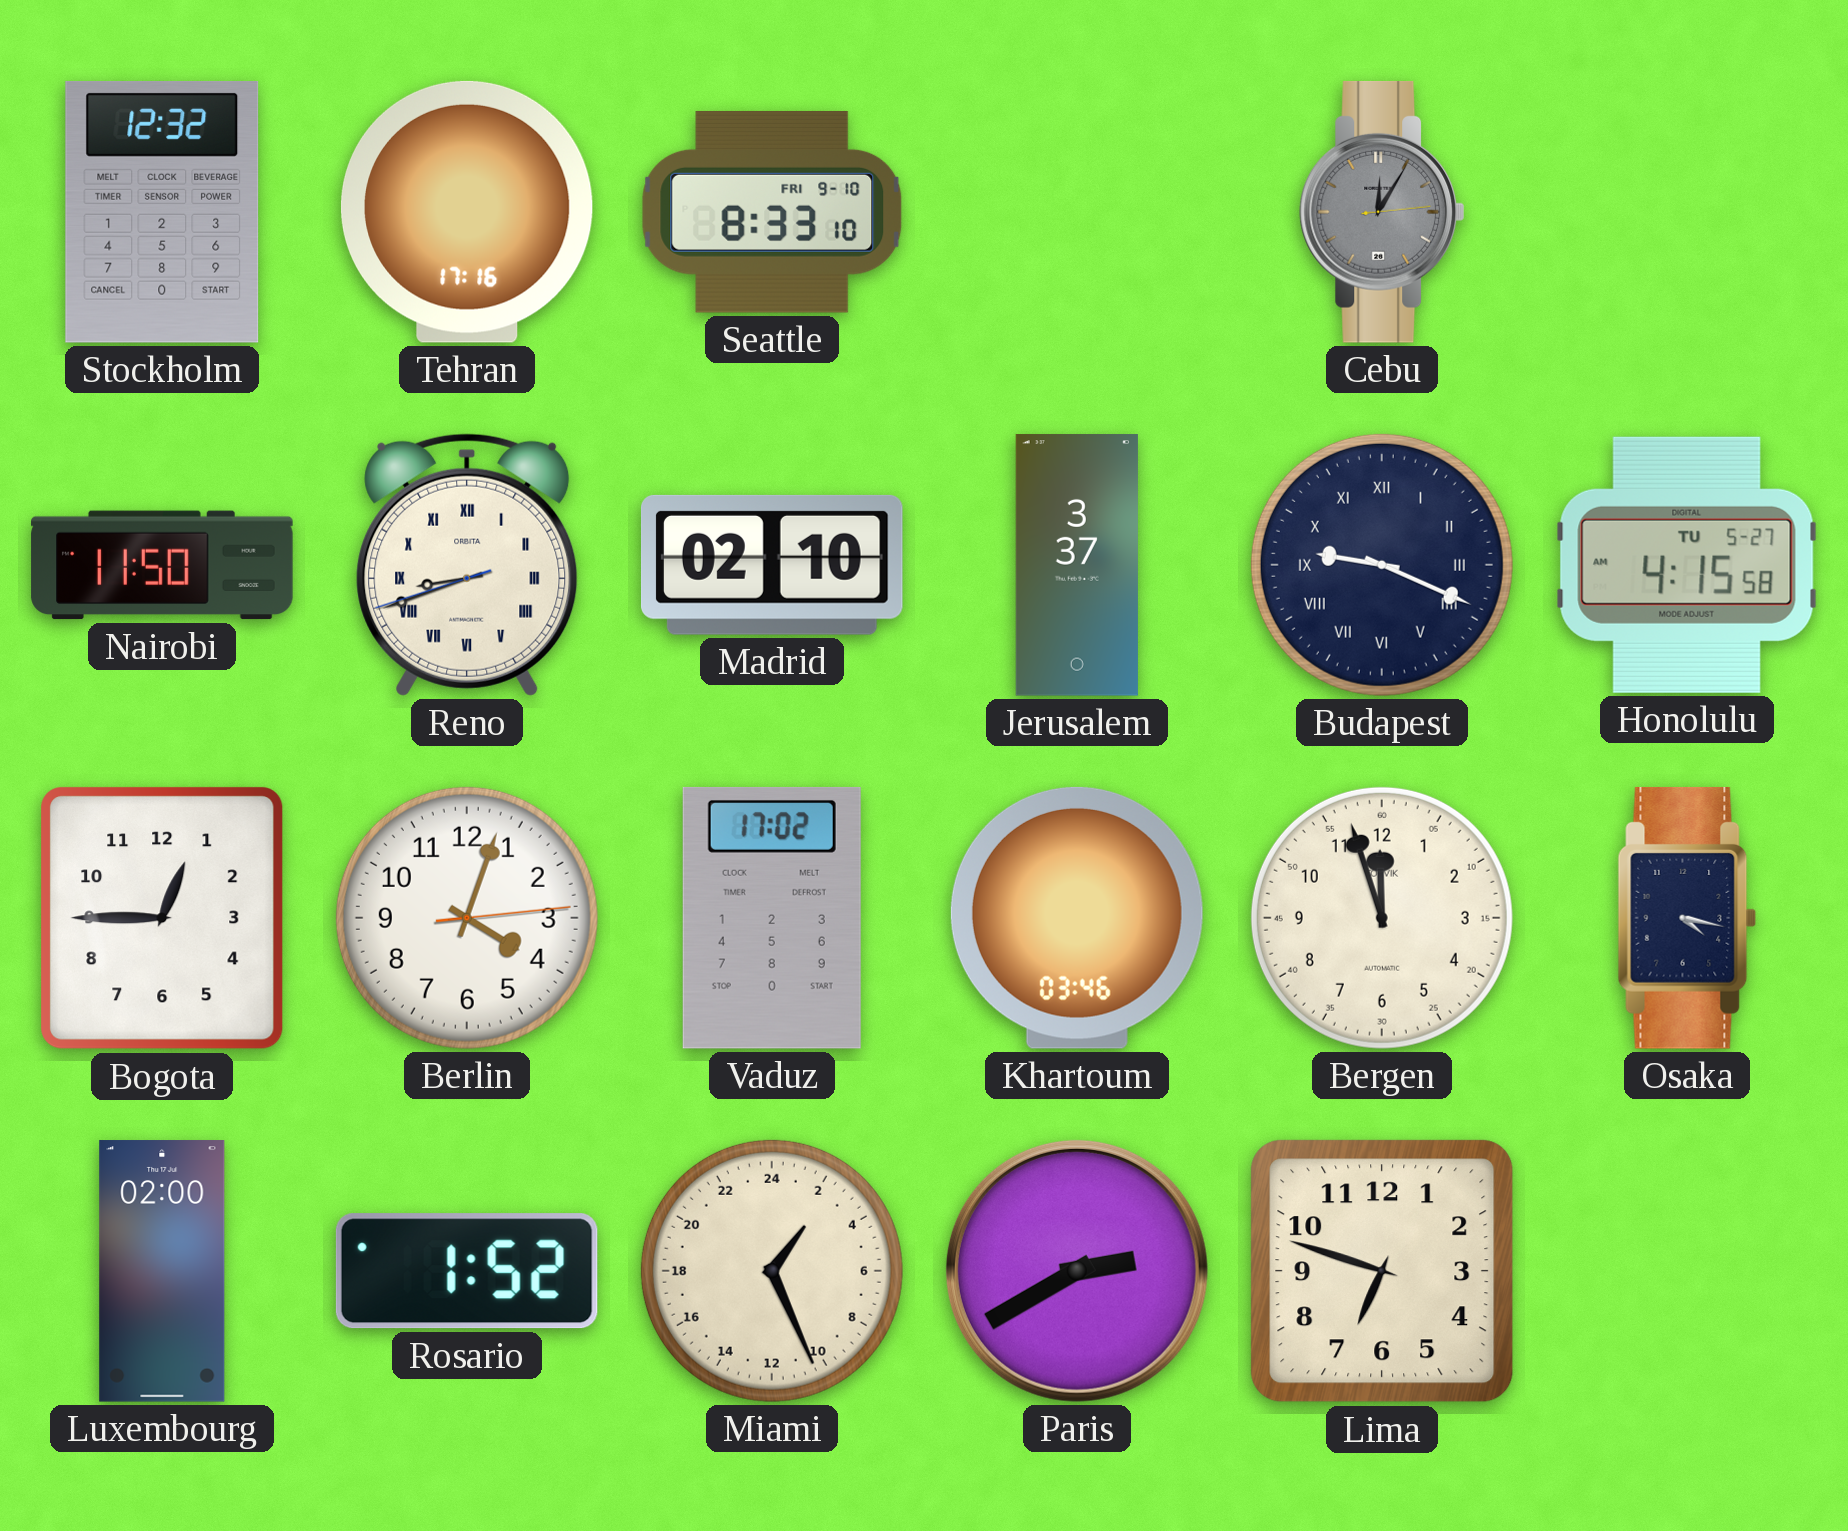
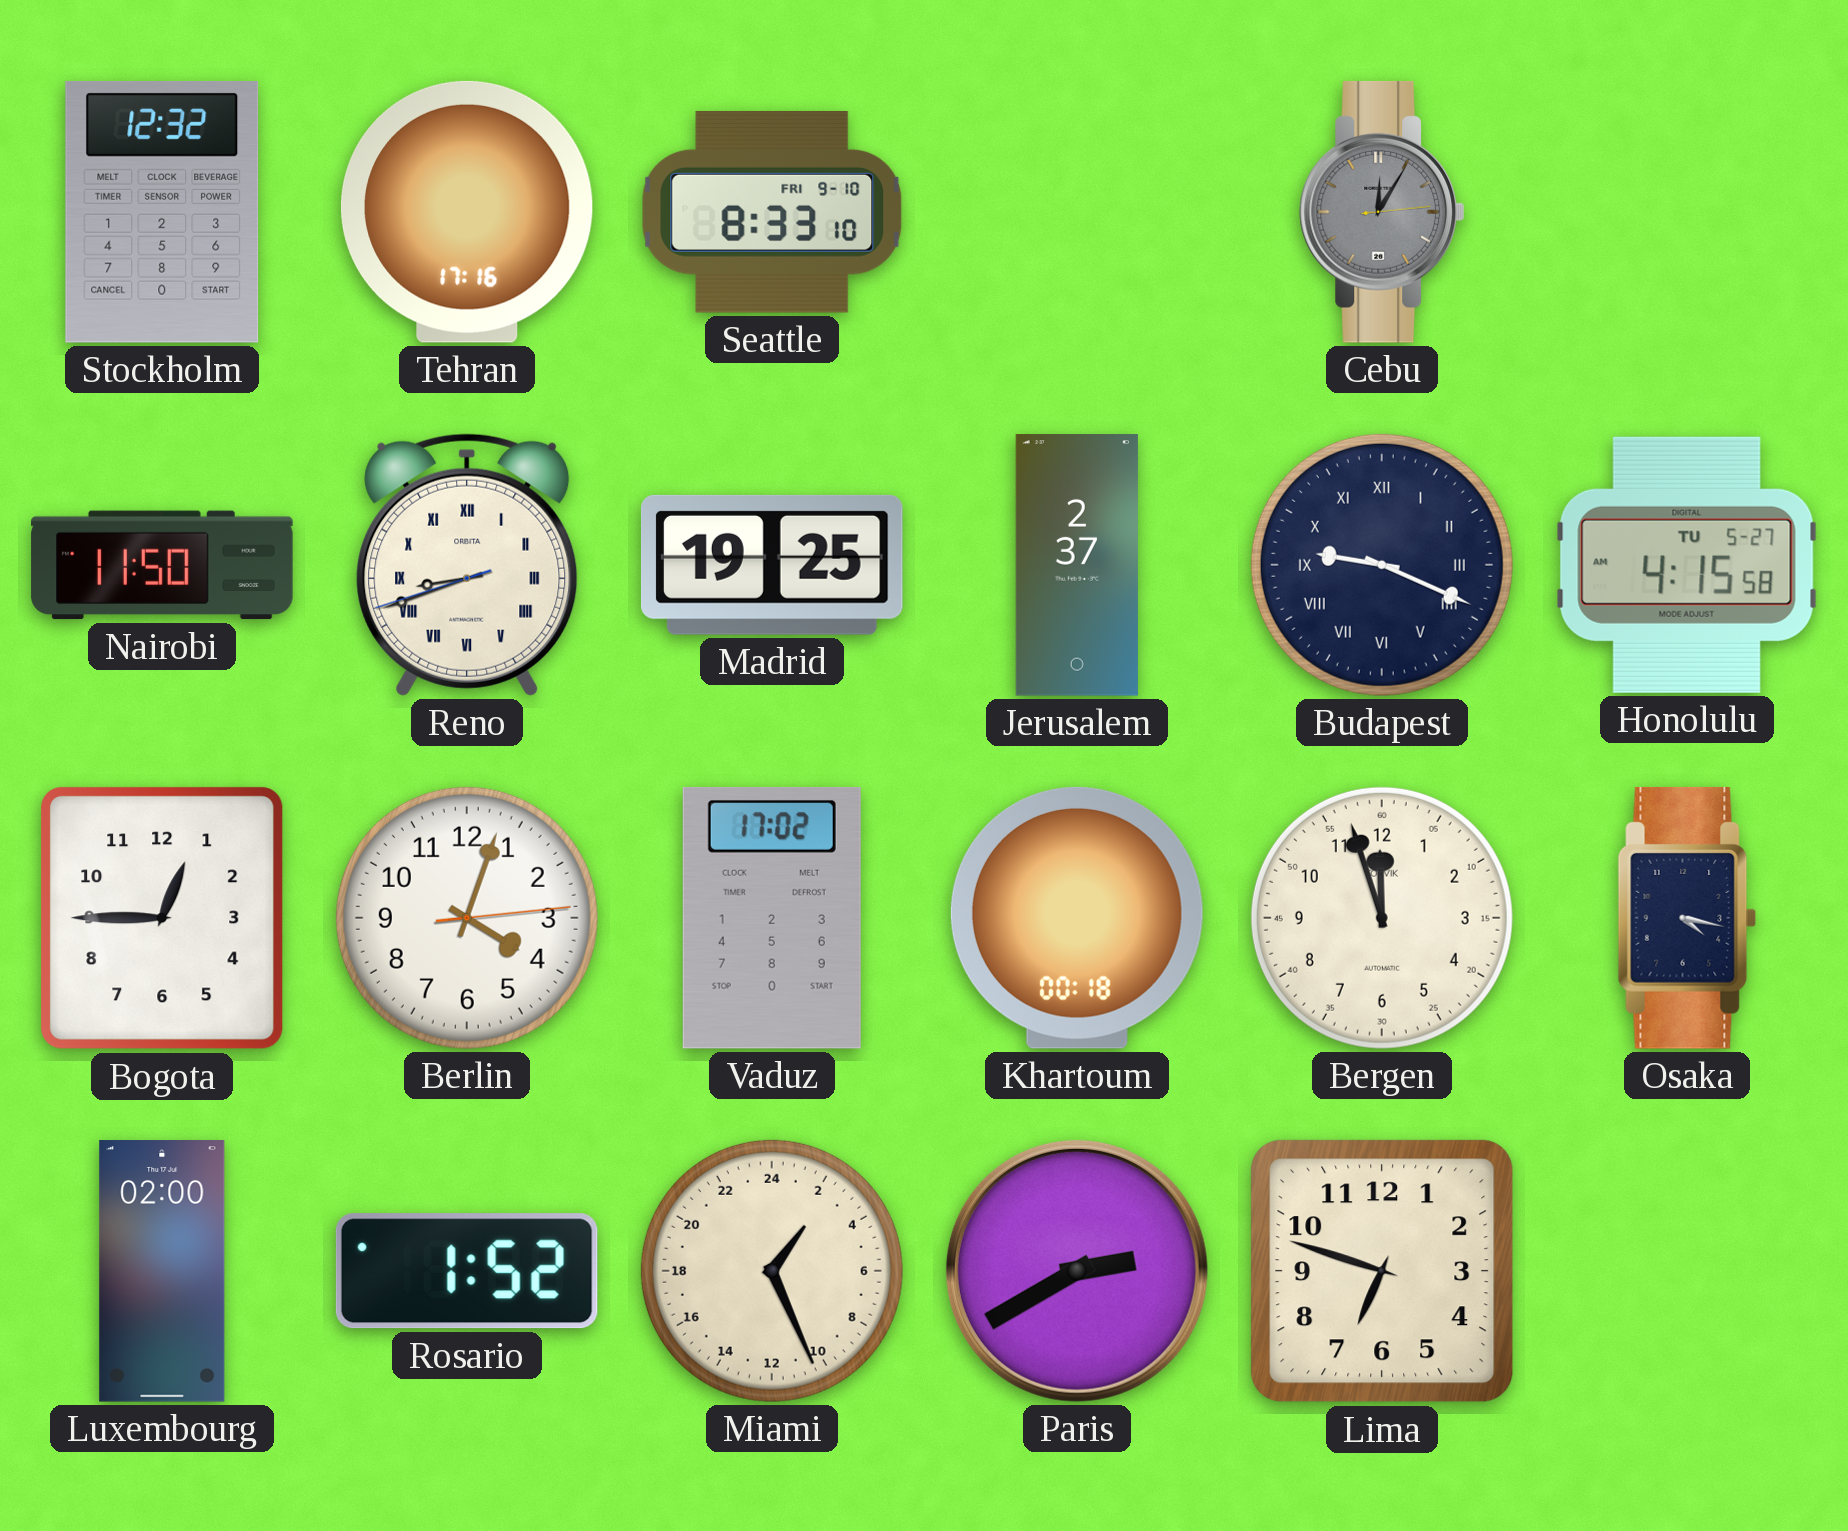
Madrid: 02:10 -> 19:25
Jerusalem: 3:37 -> 2:37
Khartoum: 03:46 -> 00:18
